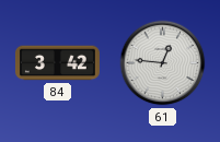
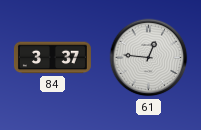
84: 3:42 -> 3:37
